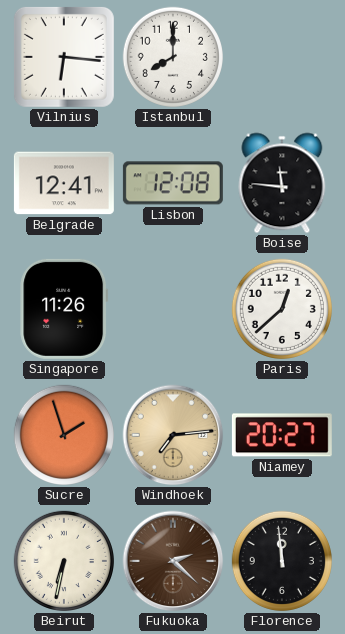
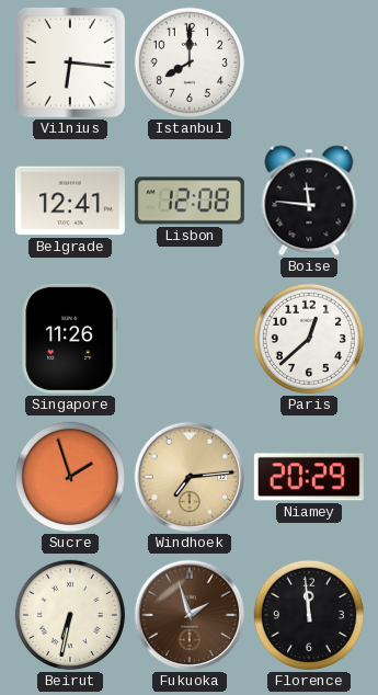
Niamey: 20:27 -> 20:29
Fukuoka: 2:22 -> 1:57
